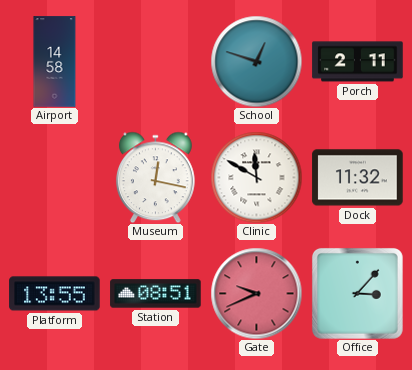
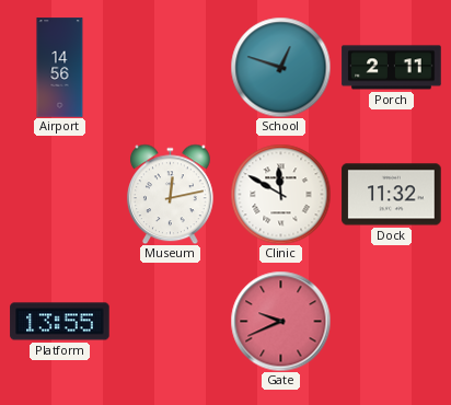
Airport: 14:58 -> 14:56
Museum: 12:17 -> 12:13
Station: 08:51 -> none
Office: 3:07 -> none
